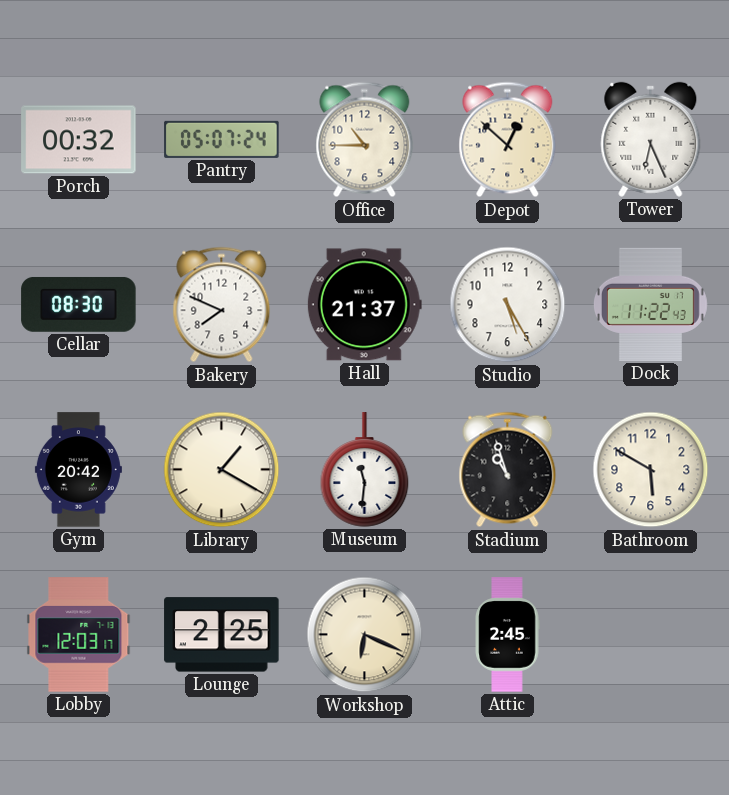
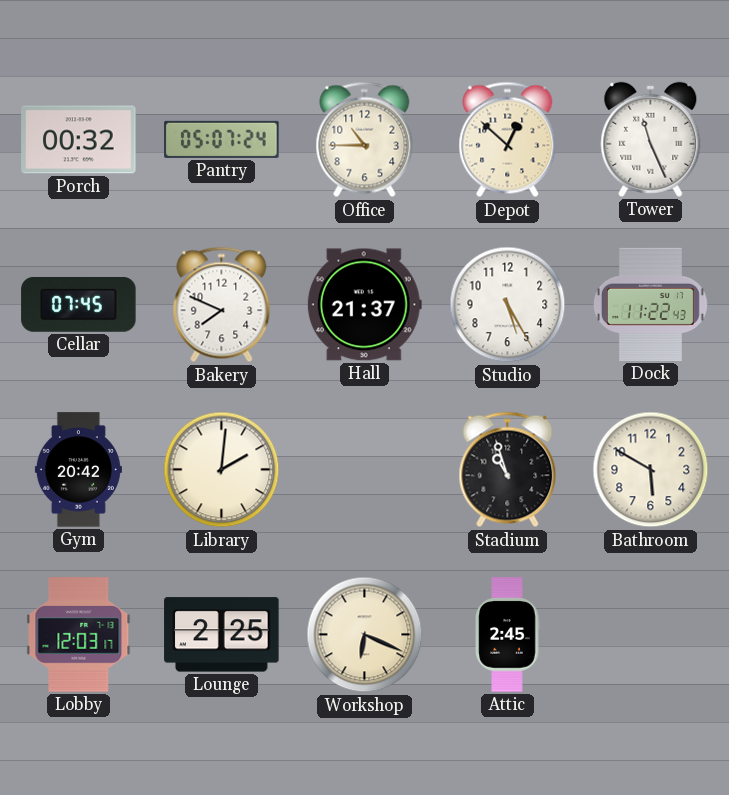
Tower: 6:26 -> 11:26
Cellar: 08:30 -> 07:45
Library: 1:20 -> 2:01
Museum: 11:31 -> none
